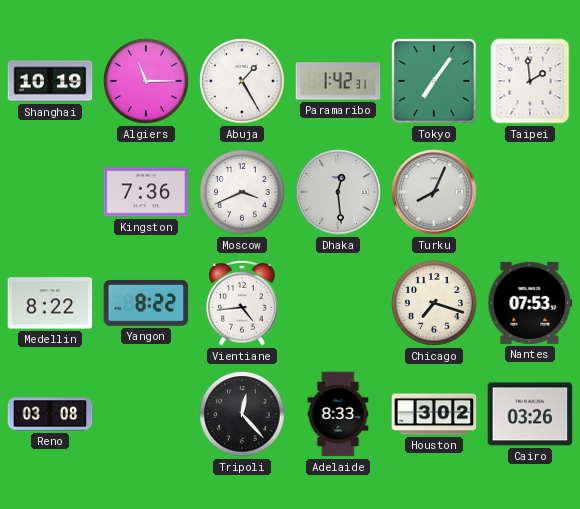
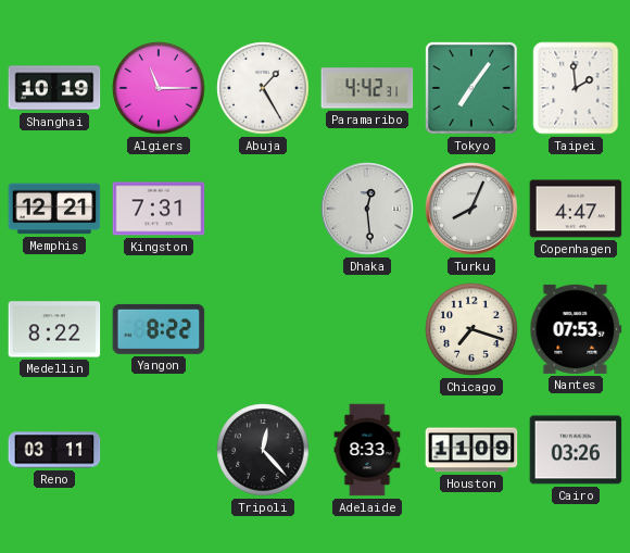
Paramaribo: 1:42 -> 4:42
Memphis: none -> 12:21
Kingston: 7:36 -> 7:31
Moscow: 3:41 -> none
Copenhagen: none -> 4:47
Vientiane: 4:44 -> none
Reno: 03:08 -> 03:11
Houston: 3:02 -> 11:09
